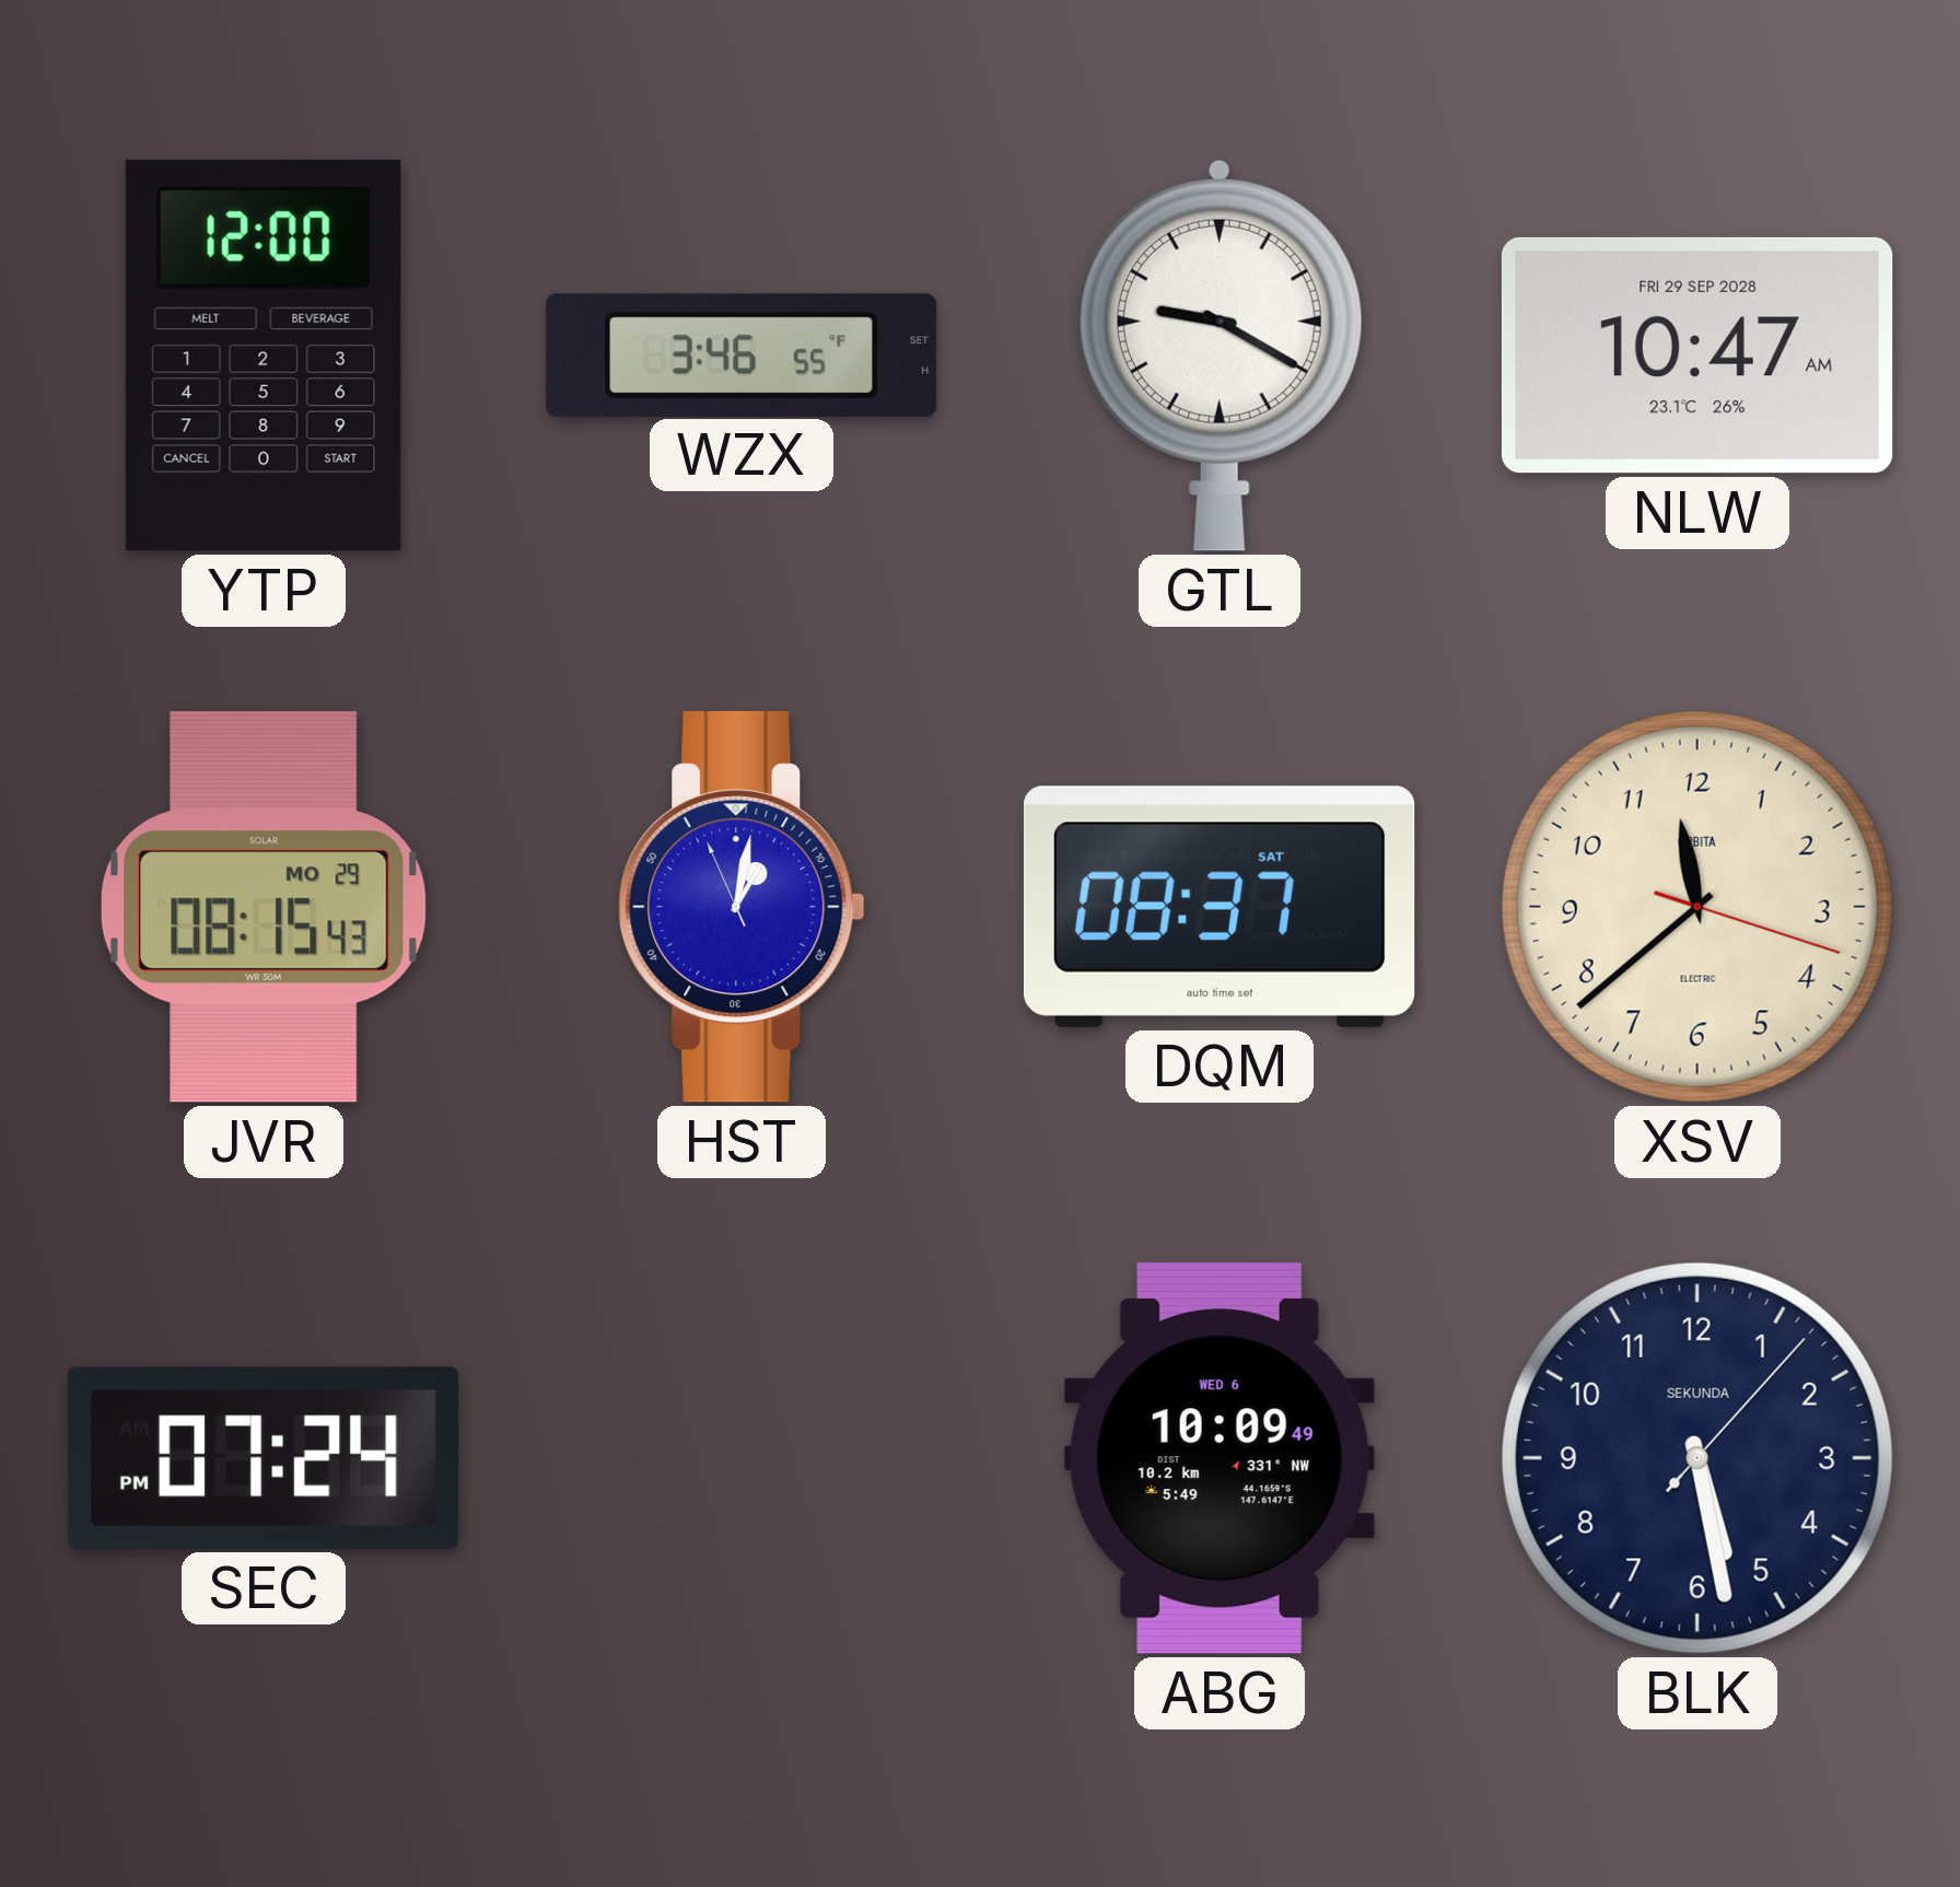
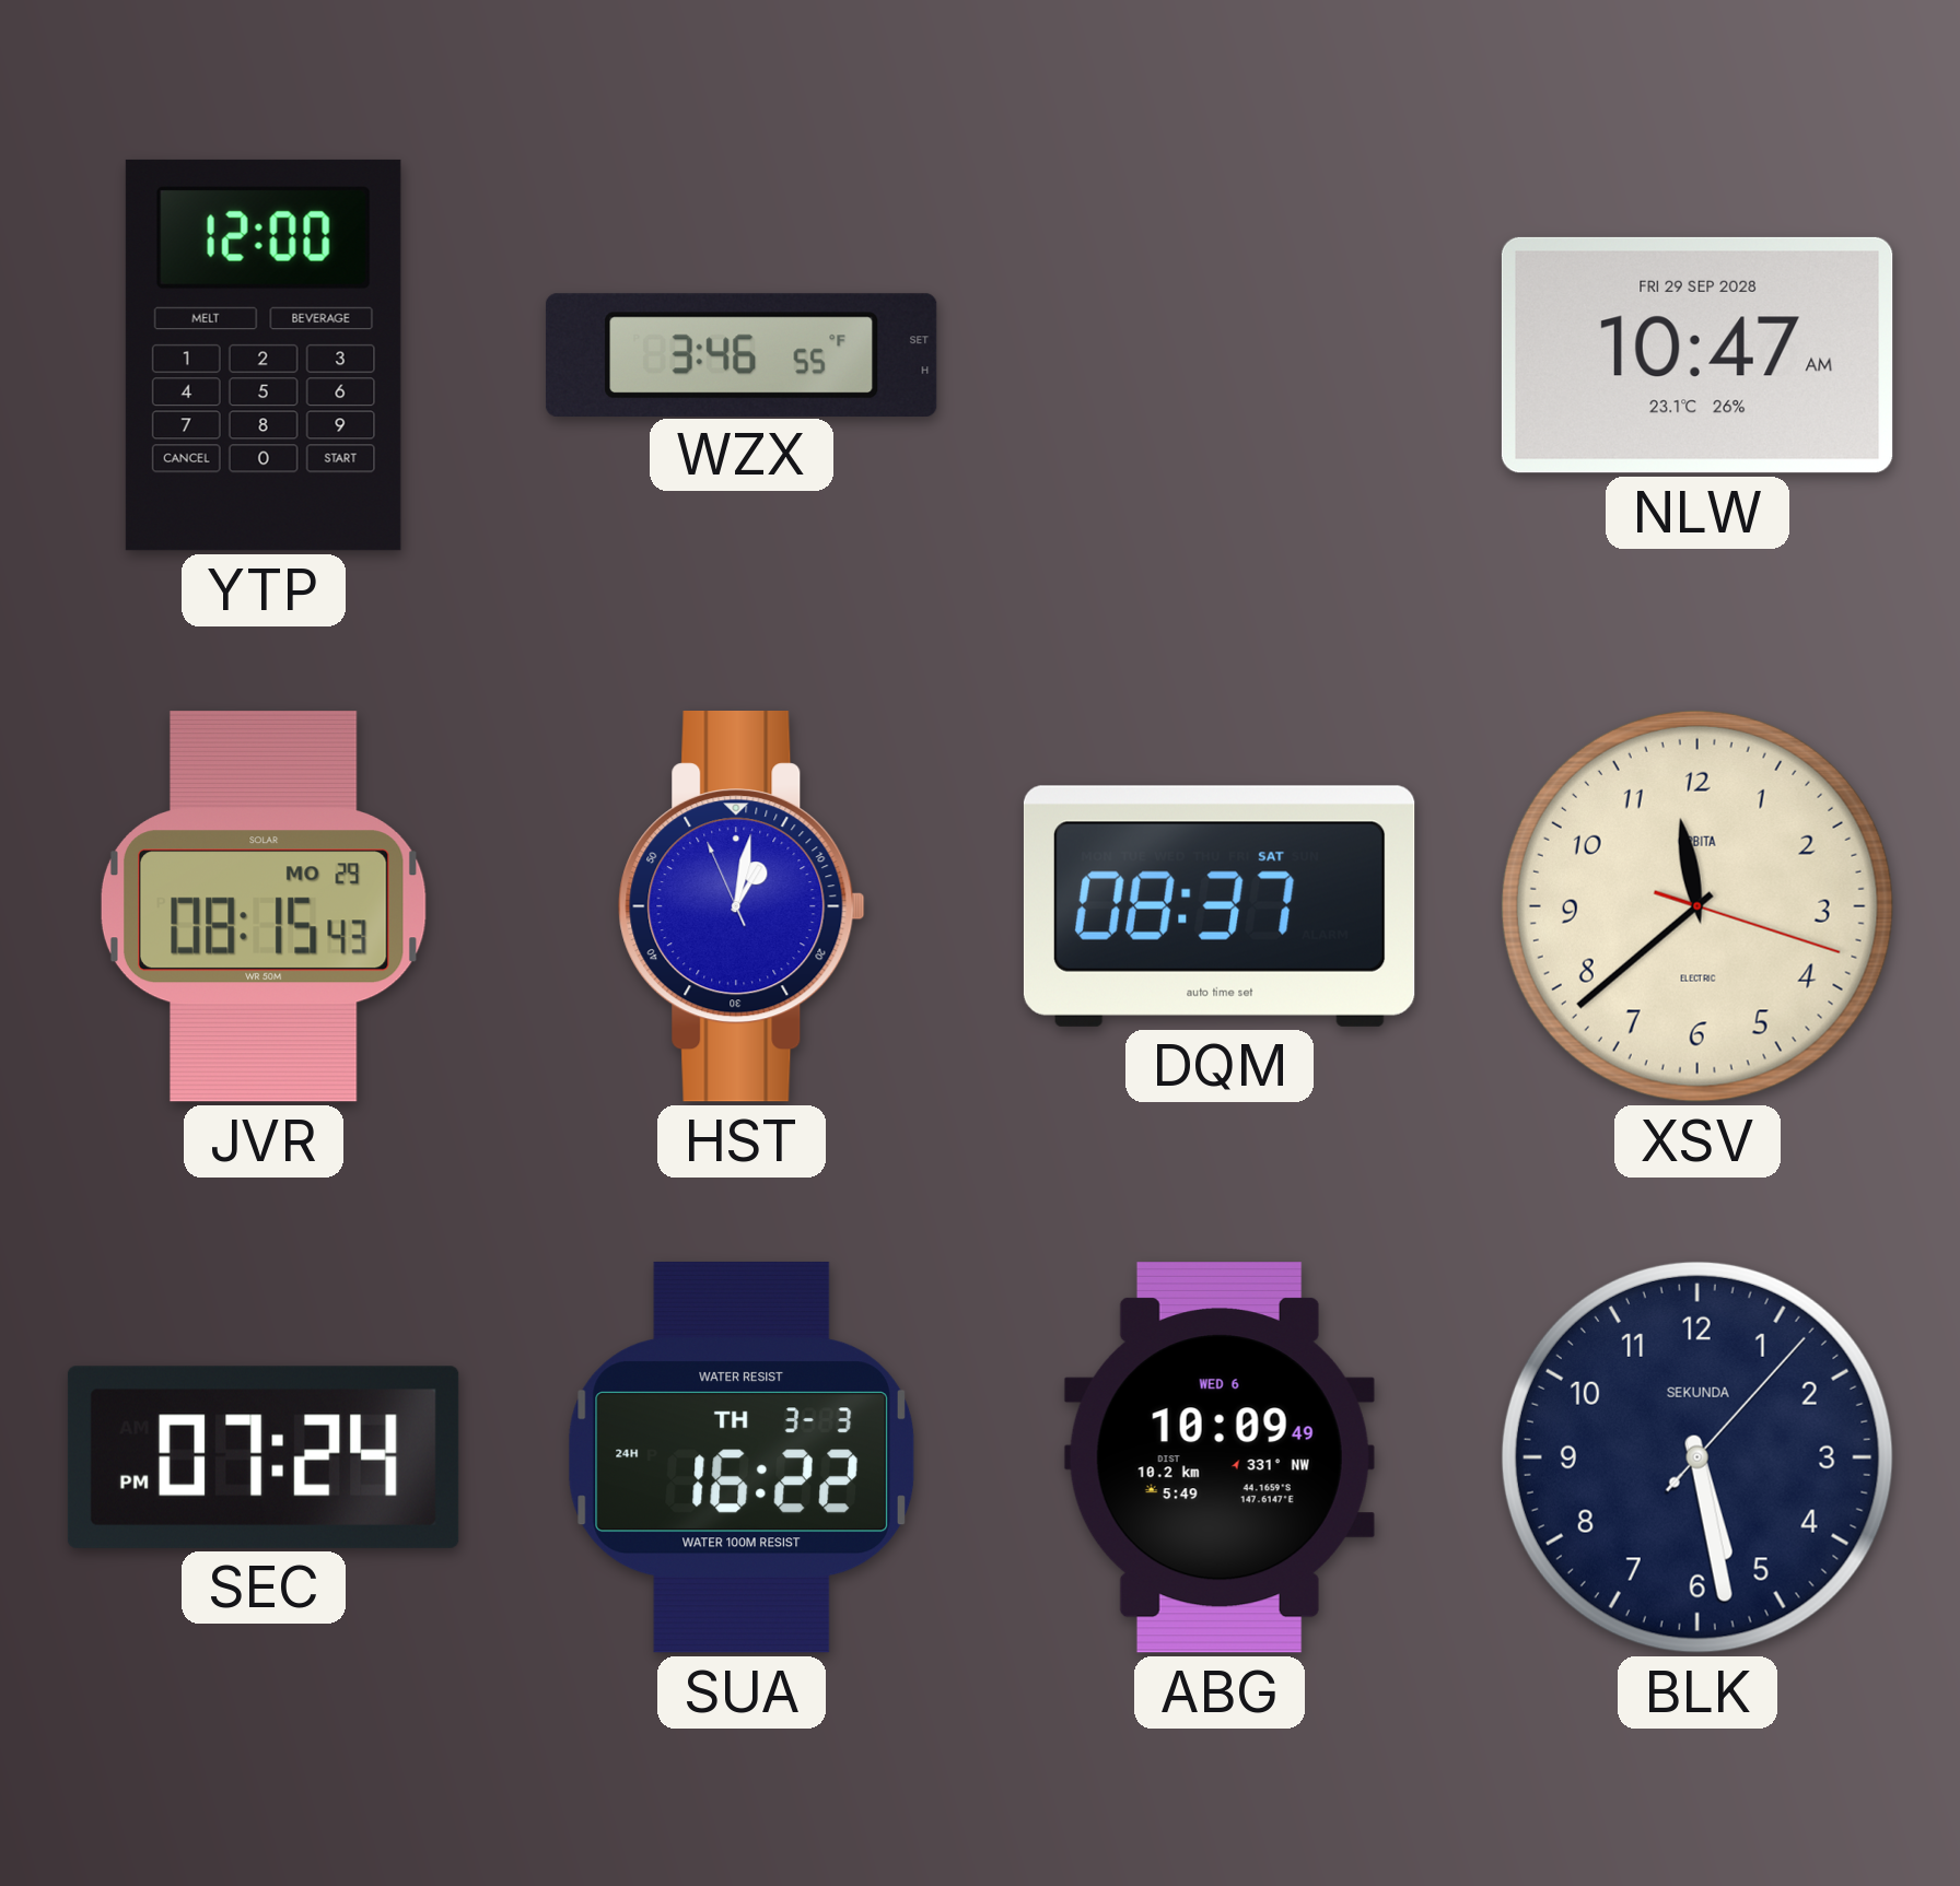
GTL: 9:20 -> none
SUA: none -> 16:22
